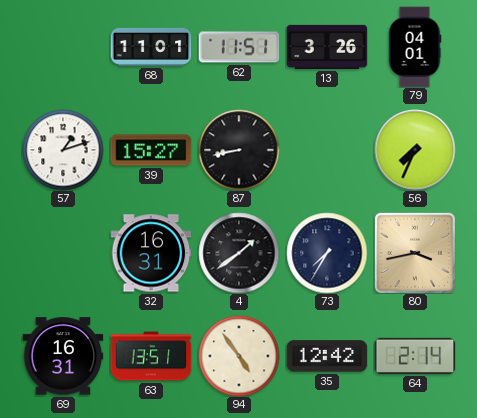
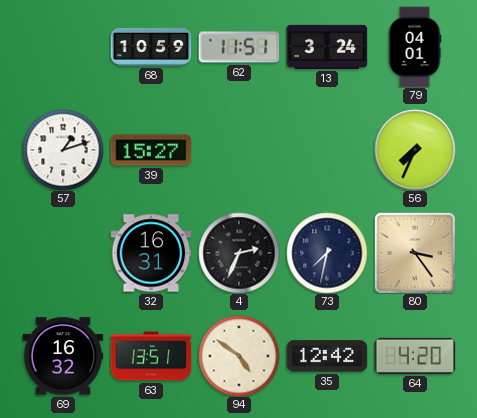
68: 11:01 -> 10:59
13: 3:26 -> 3:24
87: 8:43 -> none
4: 1:39 -> 2:34
73: 7:35 -> 7:32
80: 3:43 -> 3:24
69: 16:31 -> 16:32
94: 4:54 -> 4:51
64: 2:14 -> 4:20
